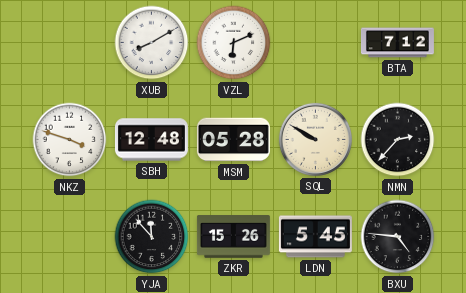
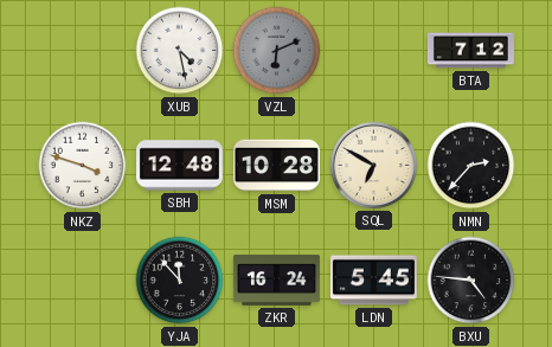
XUB: 8:10 -> 4:28
VZL dial: white -> grey
MSM: 05:28 -> 10:28
SQL: 9:50 -> 6:50
ZKR: 15:26 -> 16:24
